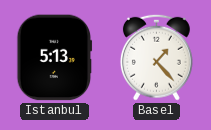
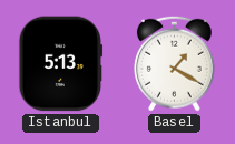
Basel: 1:23 -> 1:20
